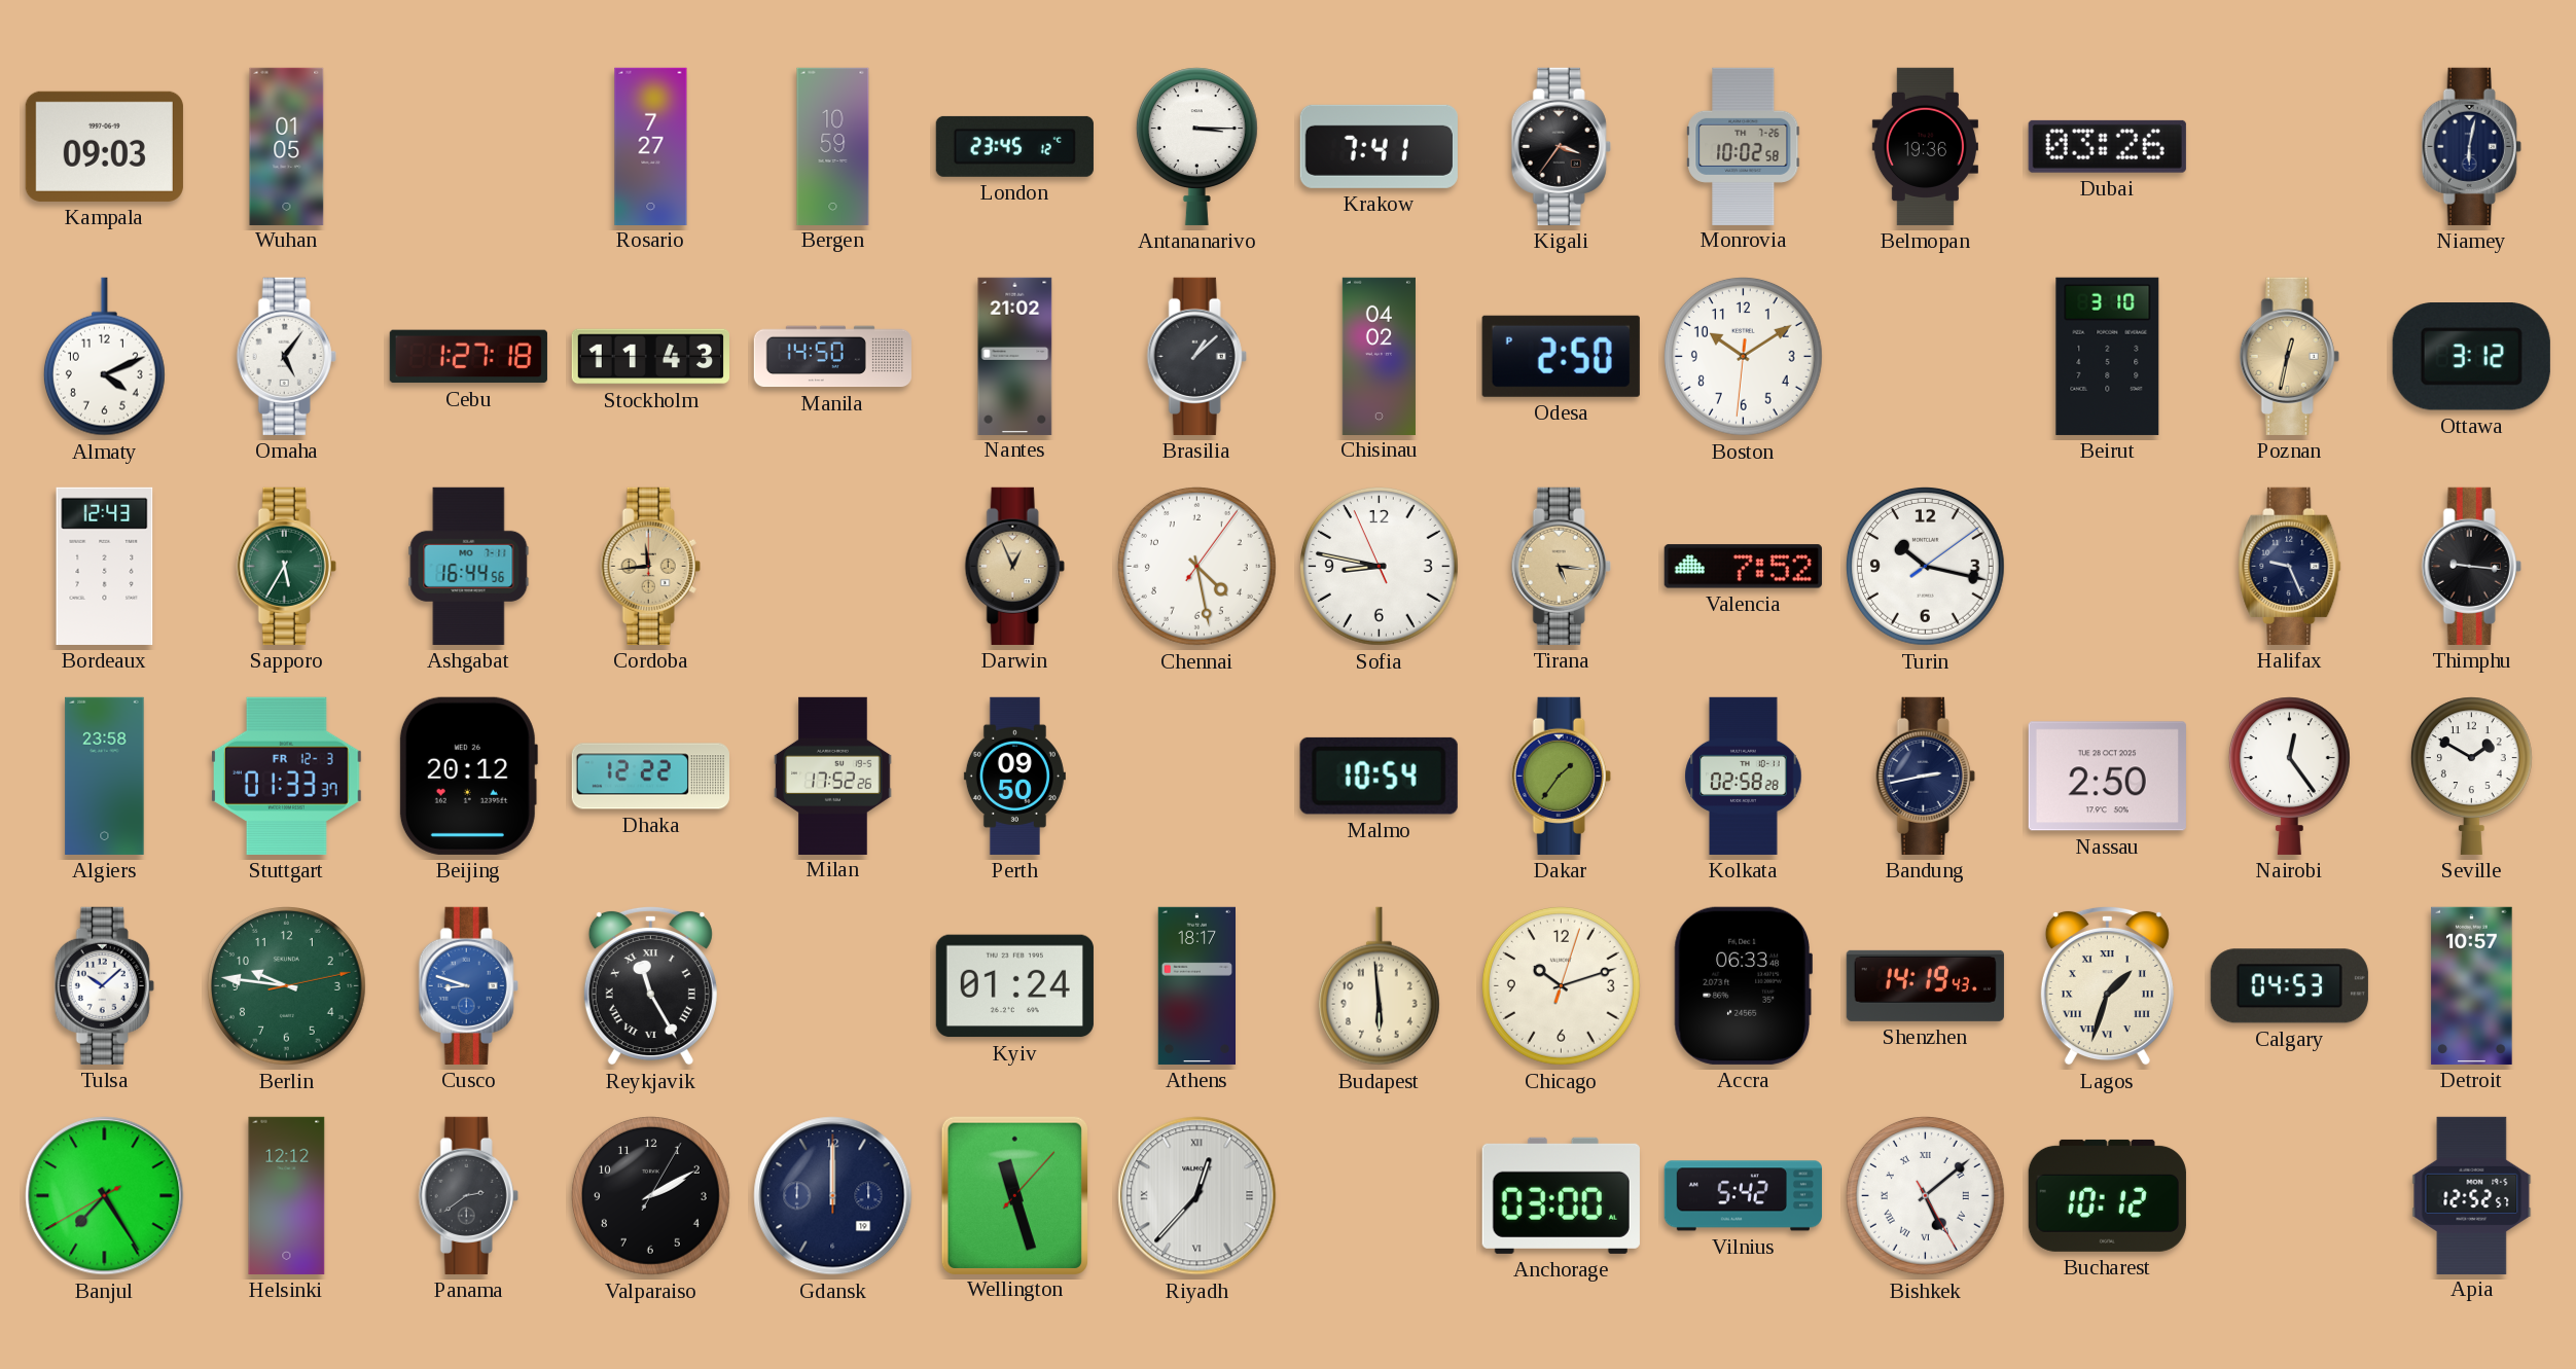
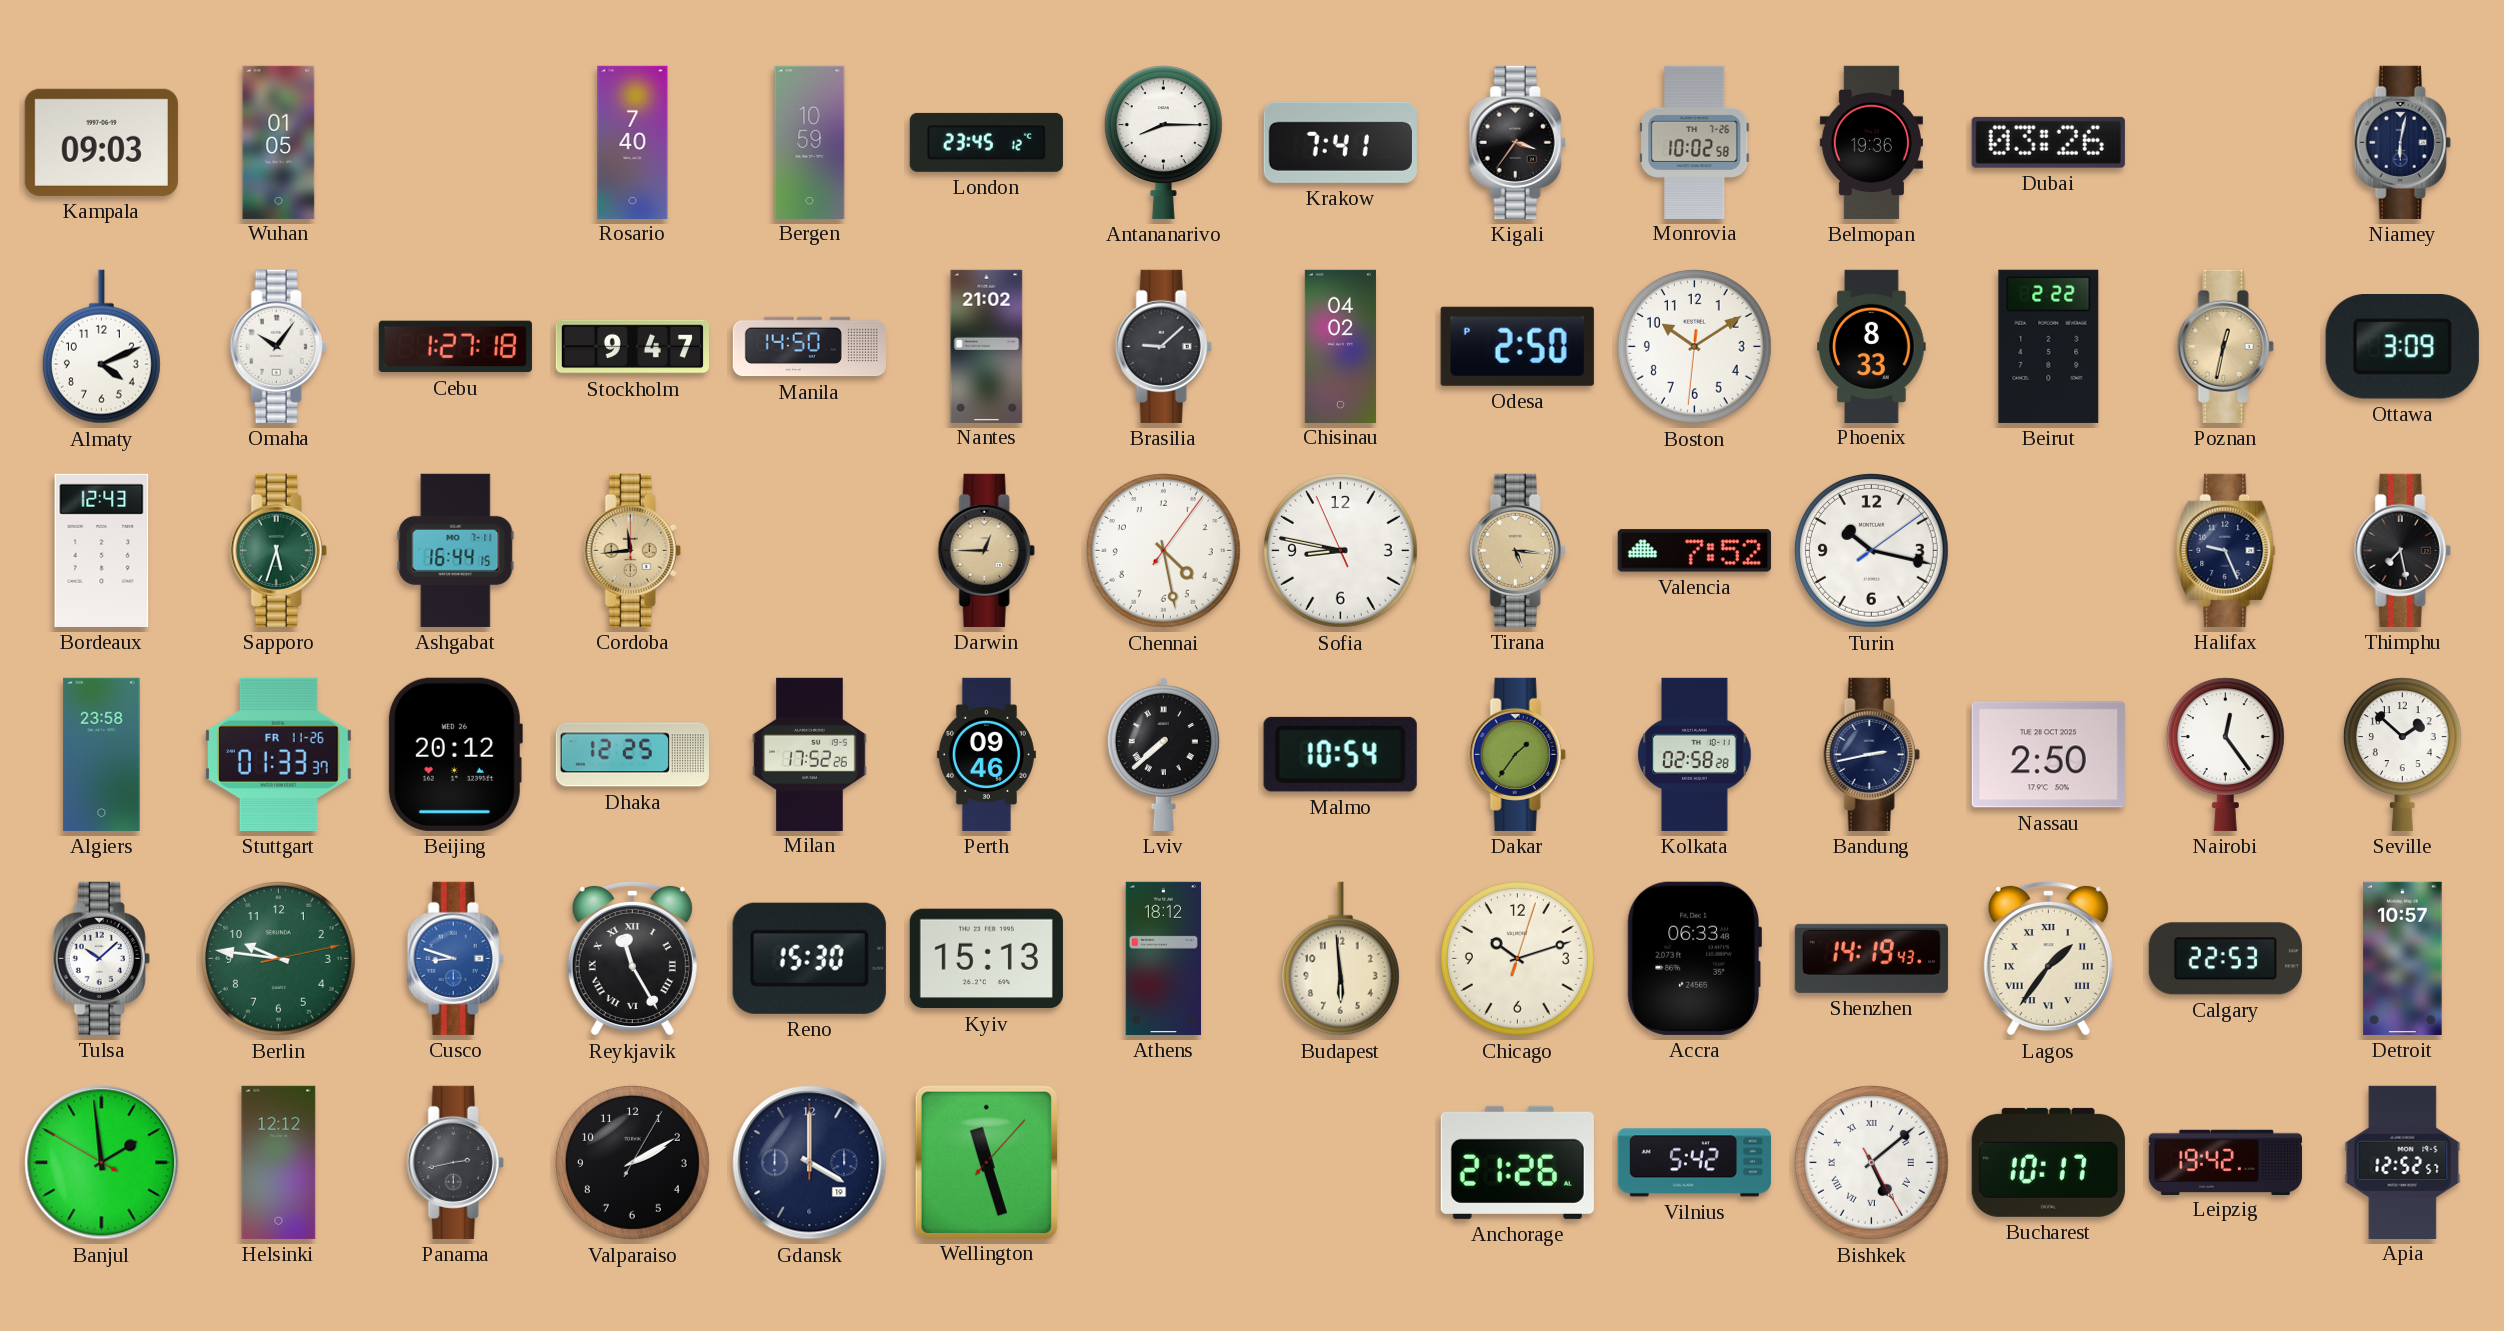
Rosario: 7:27 -> 7:40
Antananarivo: 3:15 -> 8:15
Omaha: 5:06 -> 10:06
Stockholm: 11:43 -> 9:47
Brasilia: 1:08 -> 9:08
Phoenix: none -> 8:33
Beirut: 3:10 -> 2:22
Ottawa: 3:12 -> 3:09
Sapporo: 5:35 -> 5:33
Ashgabat: 16:44:56 -> 16:44:15
Darwin: 12:56 -> 12:45
Thimphu: 9:16 -> 7:28
Stuttgart date: FR 12-3 -> FR 11-26
Dhaka: 12:22 -> 12:25
Perth: 09:50 -> 09:46
Lviv: none -> 7:38
Seville: 1:50 -> 1:52
Reno: none -> 15:30
Kyiv: 01:24 -> 15:13
Athens: 18:17 -> 18:12
Lagos: 1:33 -> 1:36
Calgary: 04:53 -> 22:53
Banjul: 7:24 -> 1:58
Panama: 2:39 -> 2:43
Gdansk: 12:00 -> 4:00
Riyadh: 12:37 -> none
Anchorage: 03:00 -> 21:26
Bucharest: 10:12 -> 10:17
Leipzig: none -> 19:42
